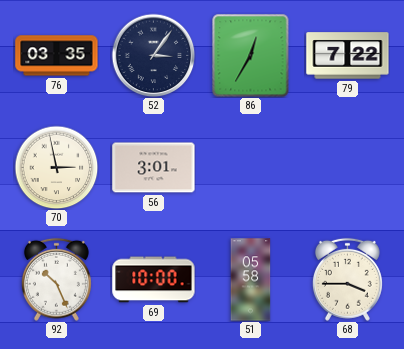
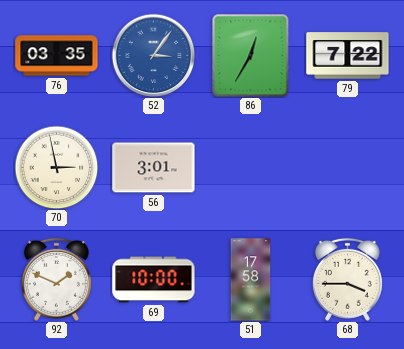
52 dial: navy -> blue
92: 10:26 -> 1:49
51: 05:58 -> 17:58
